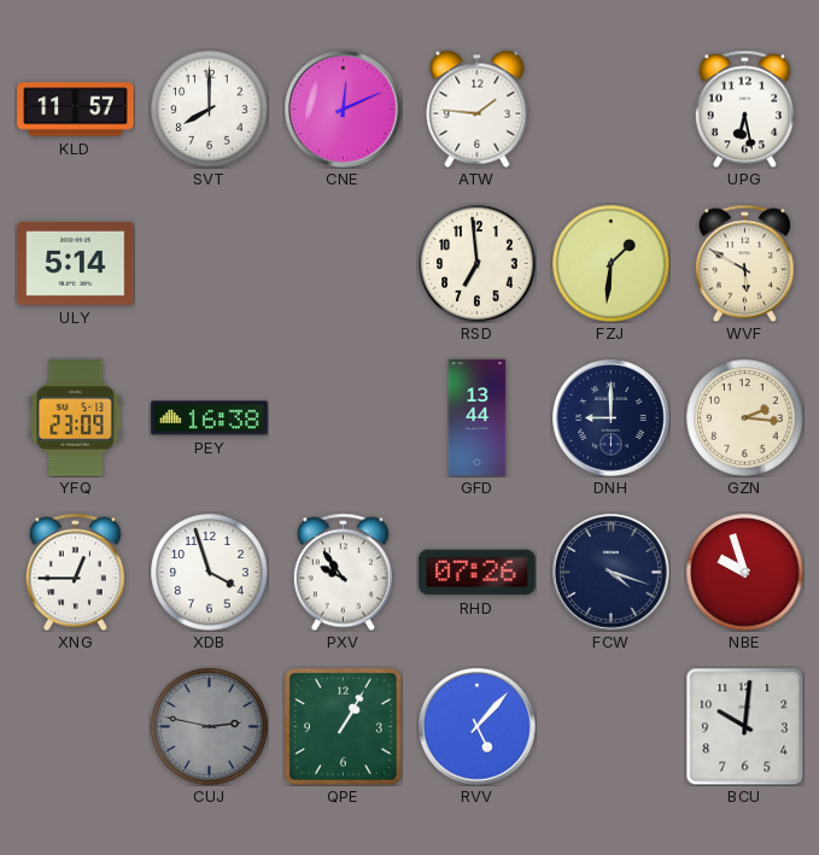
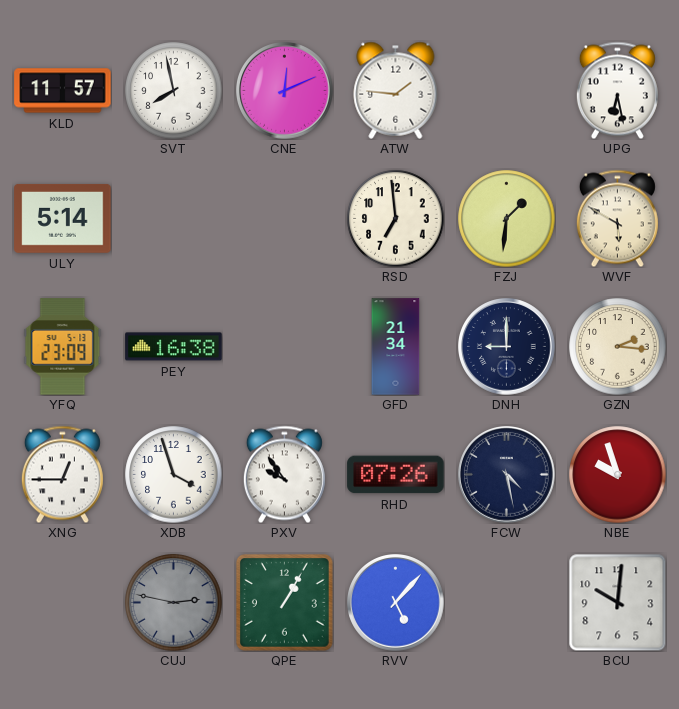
SVT: 8:00 -> 7:58
GFD: 13:44 -> 21:34
FCW: 4:18 -> 4:28
